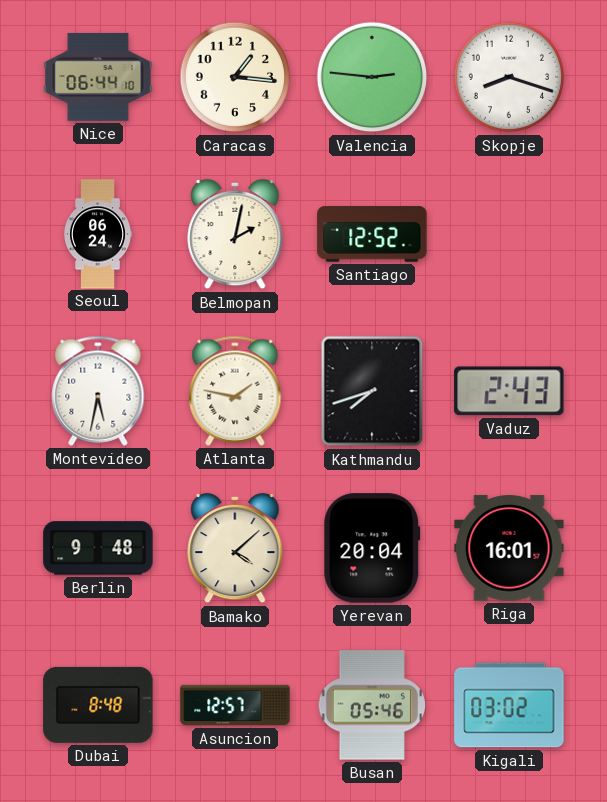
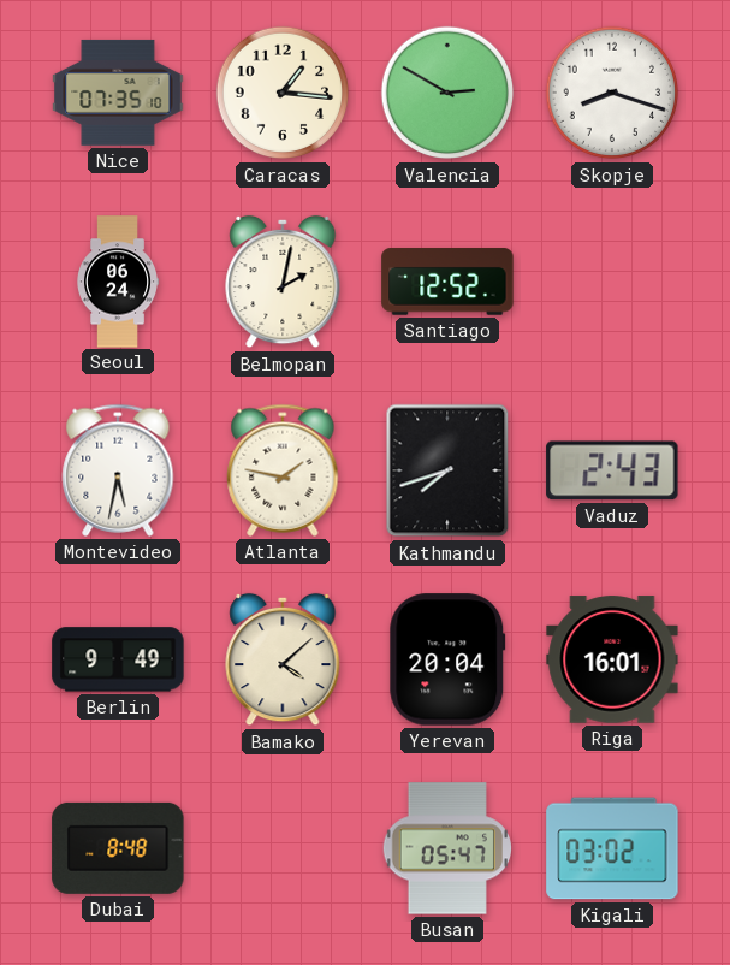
Nice: 06:44 -> 07:35
Valencia: 2:46 -> 2:50
Berlin: 9:48 -> 9:49
Asuncion: 12:57 -> none
Busan: 05:46 -> 05:47
